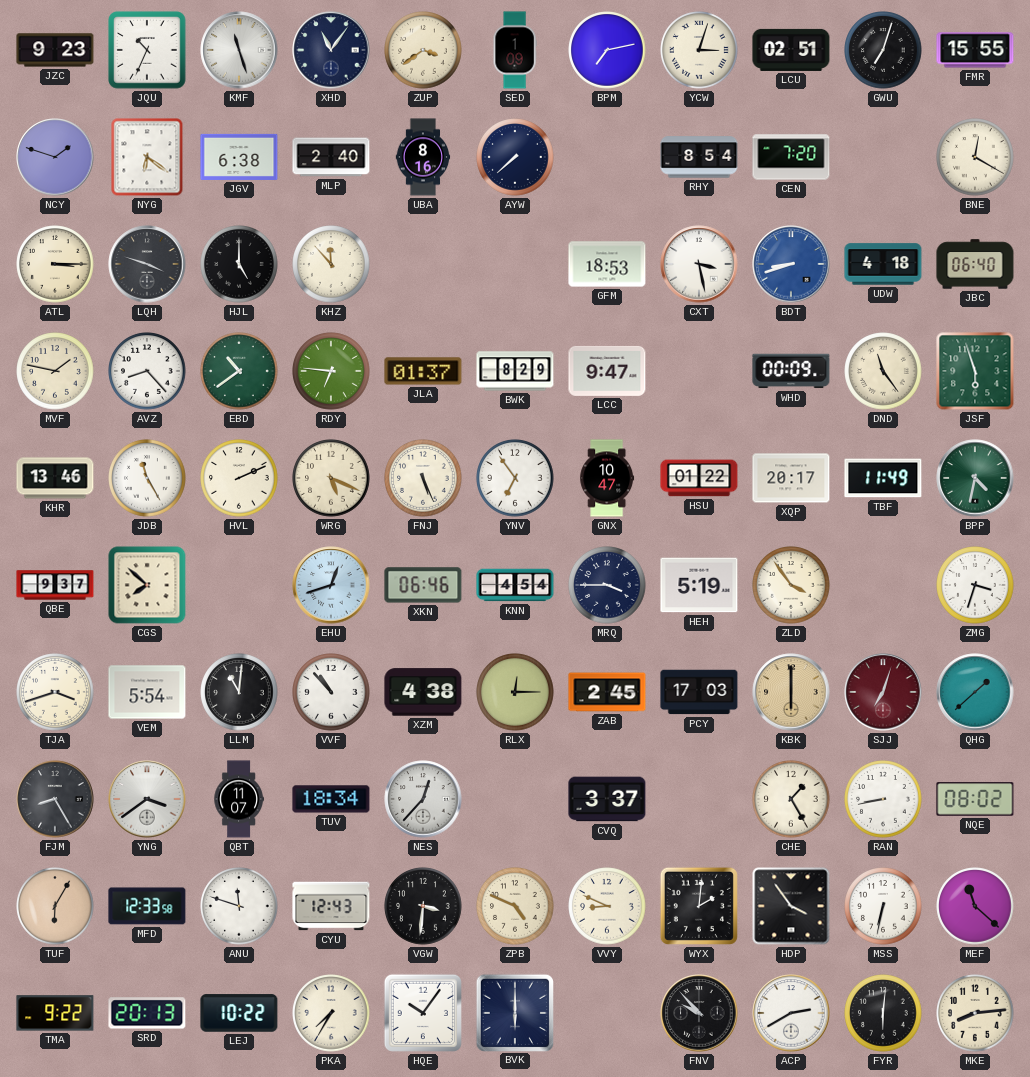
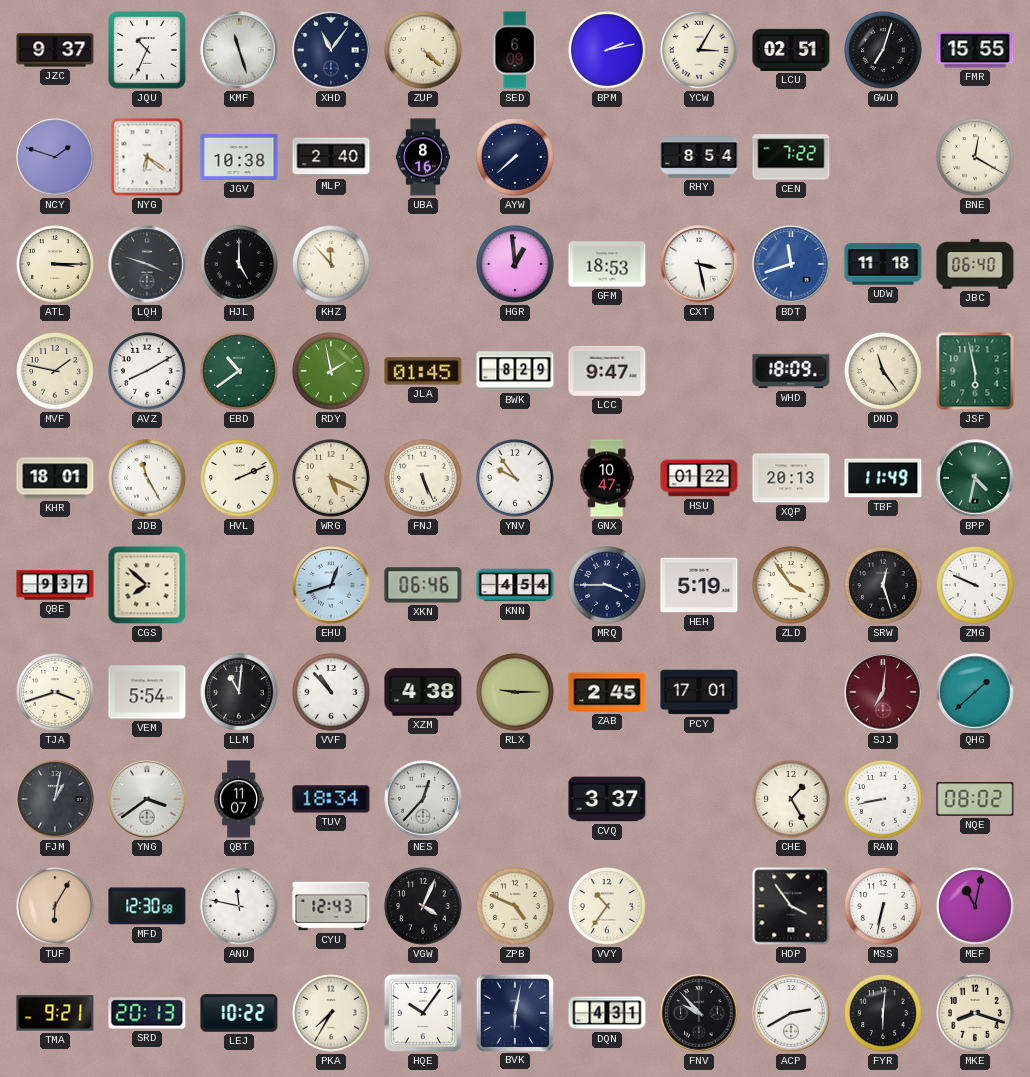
JZC: 9:23 -> 9:37
ZUP: 3:39 -> 4:22
SED: 1:09 -> 6:09
BPM: 7:13 -> 2:13
YCW: 3:03 -> 3:05
JGV: 6:38 -> 10:38
CEN: 7:20 -> 7:22
HGR: none -> 12:59
BDT: 8:42 -> 11:42
UDW: 4:18 -> 11:18
AVZ: 8:23 -> 8:10
RDY: 6:46 -> 1:58
JLA: 01:37 -> 01:45
WHD: 00:09 -> 18:09
JSF: 5:57 -> 5:58
KHR: 13:46 -> 18:01
YNV: 6:54 -> 9:54
XQP: 20:17 -> 20:13
SRW: none -> 12:27
ZMG: 3:33 -> 9:49
RLX: 12:15 -> 9:15
PCY: 17:03 -> 17:01
KBK: 6:00 -> none
SJJ: 7:03 -> 7:01
FJM: 8:25 -> 1:02
MFD: 12:33 -> 12:30
ANU: 11:48 -> 11:47
VGW: 3:31 -> 4:04
VVY: 8:49 -> 10:36
WYX: 2:01 -> none
MEF: 11:22 -> 11:02
TMA: 9:22 -> 9:21
BVK: 6:00 -> 6:02
DQN: none -> 4:31
MKE: 8:14 -> 8:18
